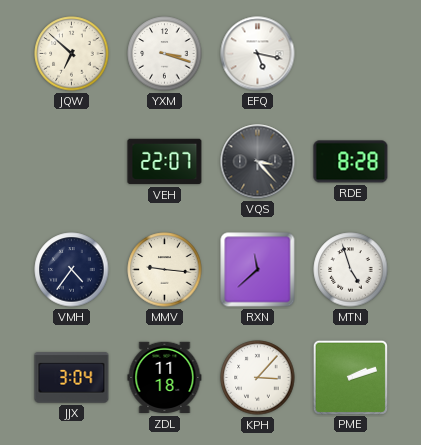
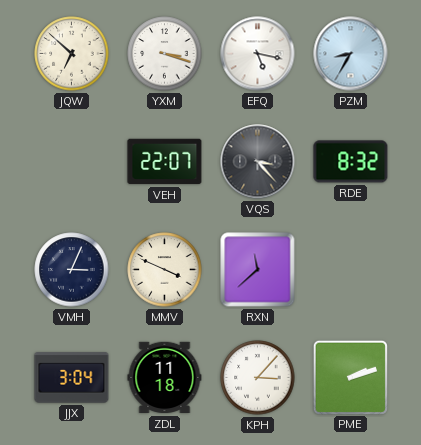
PZM: none -> 8:35
RDE: 8:28 -> 8:32
VMH: 4:36 -> 3:04
MMV: 9:16 -> 3:49
MTN: 4:57 -> none
